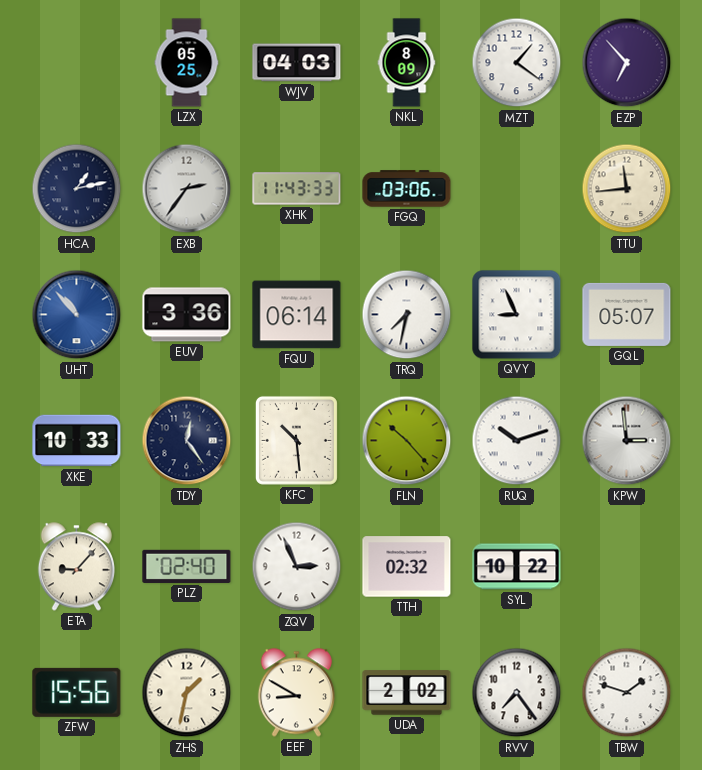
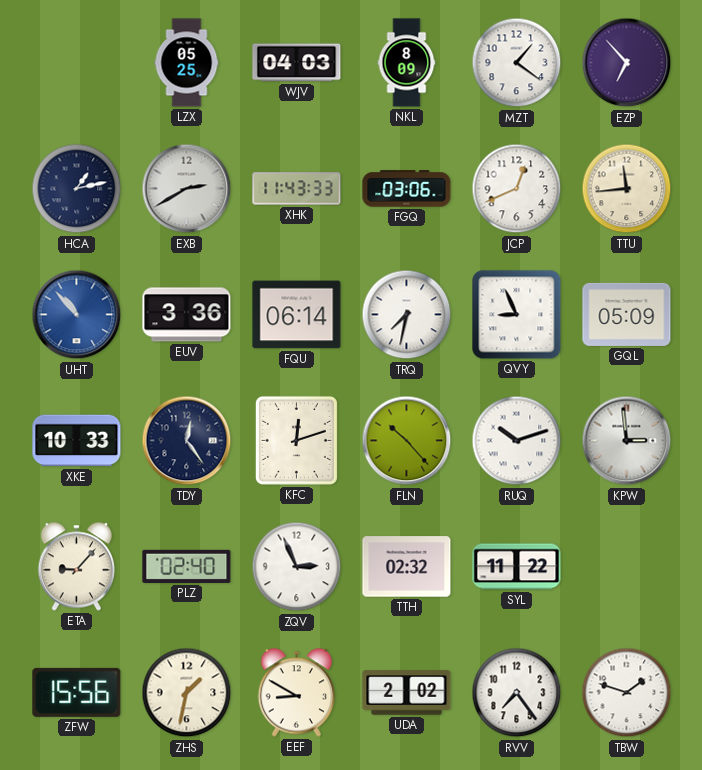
EXB: 2:36 -> 2:40
JCP: none -> 12:41
GQL: 05:07 -> 05:09
KFC: 10:29 -> 12:12
SYL: 10:22 -> 11:22
